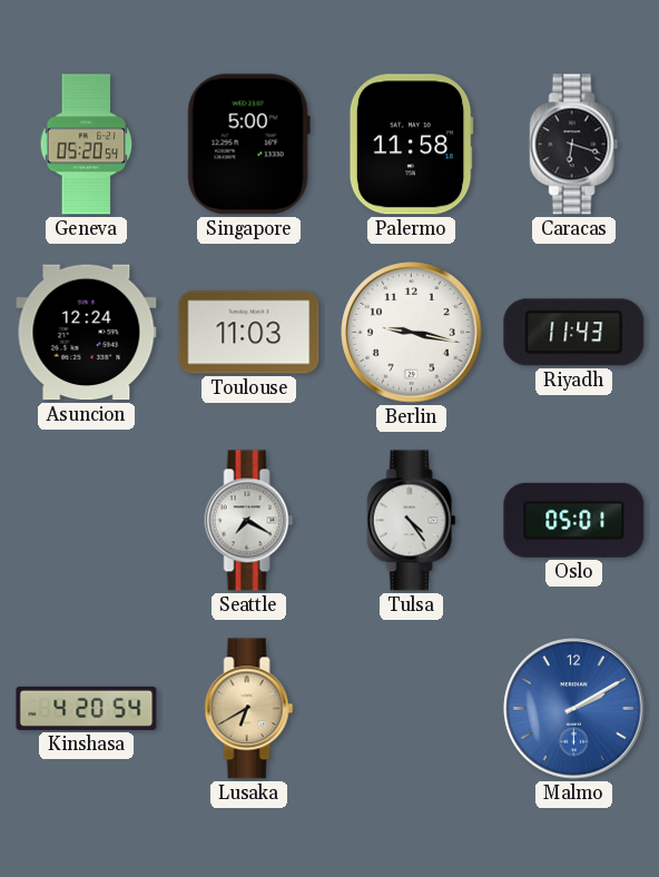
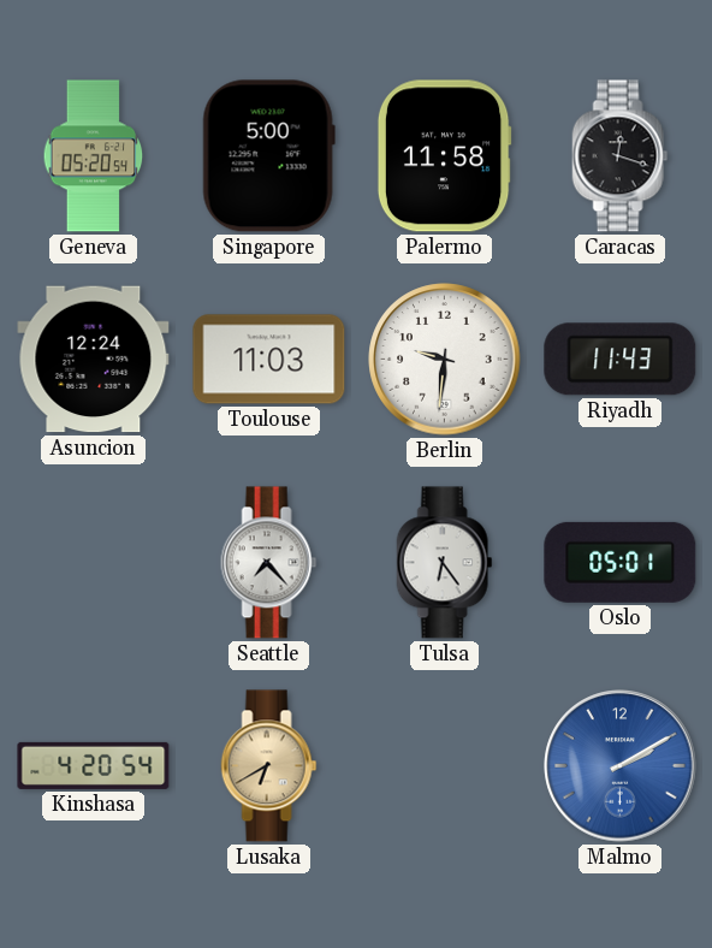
Caracas: 6:18 -> 12:18
Berlin: 9:17 -> 9:31
Seattle: 7:20 -> 7:23
Tulsa: 4:24 -> 6:24
